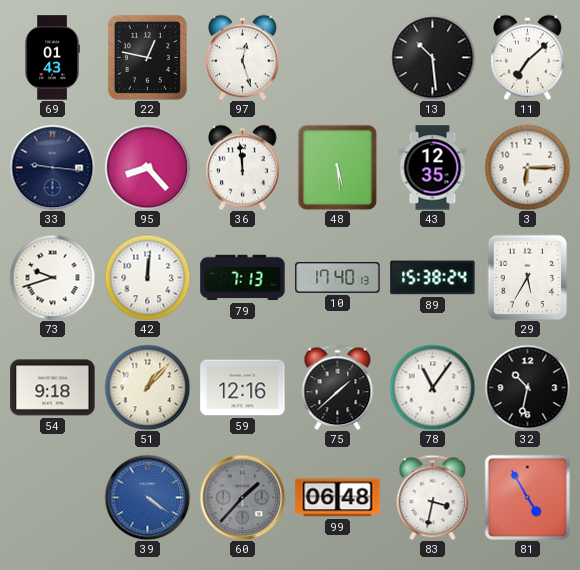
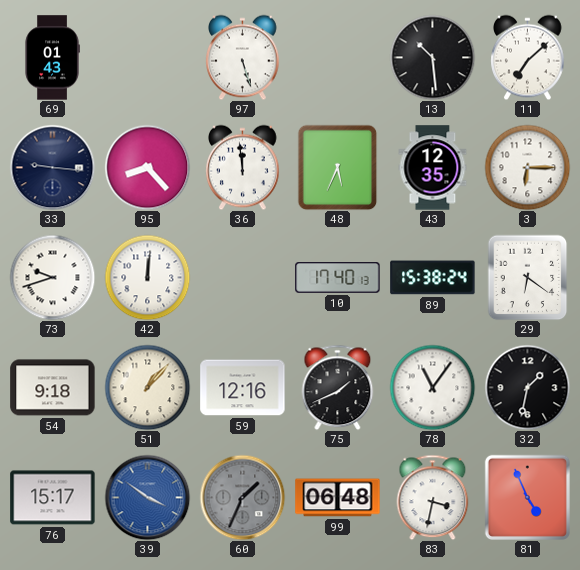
22: 12:47 -> none
97: 12:27 -> 5:27
48: 5:29 -> 5:34
79: 7:13 -> none
29: 5:35 -> 6:21
75: 1:38 -> 1:41
32: 10:32 -> 1:32
76: none -> 15:17
39: 4:21 -> 3:51
60: 1:37 -> 1:34
81: 4:55 -> 4:56
